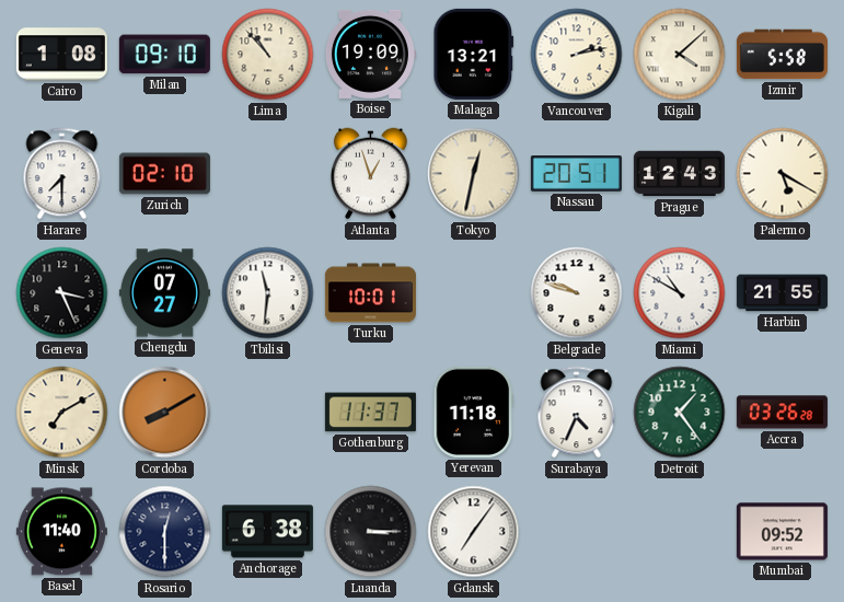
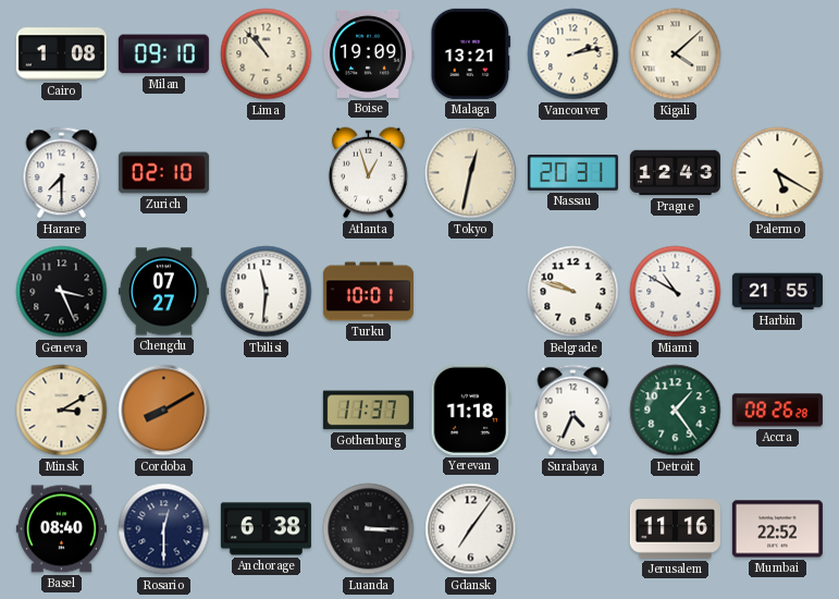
Izmir: 5:58 -> none
Nassau: 20:51 -> 20:31
Minsk: 7:10 -> 3:10
Accra: 03:26 -> 08:26
Basel: 11:40 -> 08:40
Jerusalem: none -> 11:16
Mumbai: 09:52 -> 22:52
